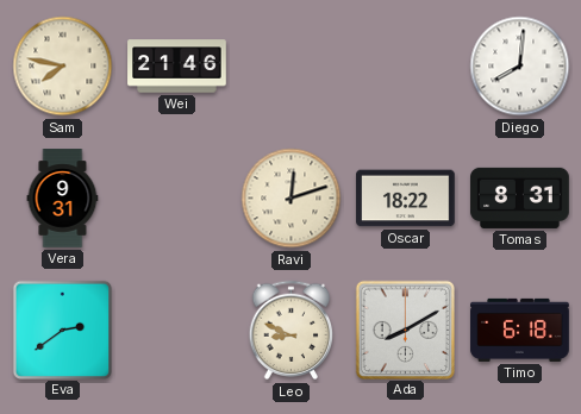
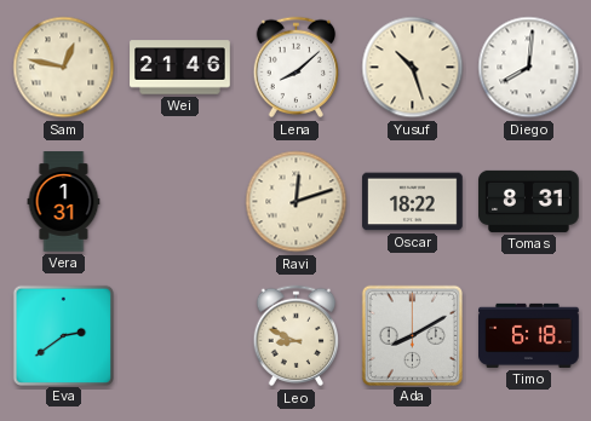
Sam: 7:47 -> 12:47
Lena: none -> 8:08
Yusuf: none -> 10:27
Vera: 9:31 -> 1:31
